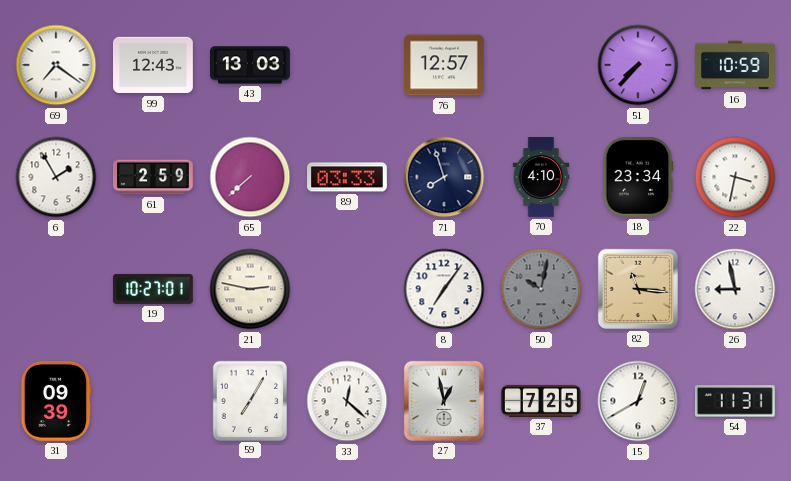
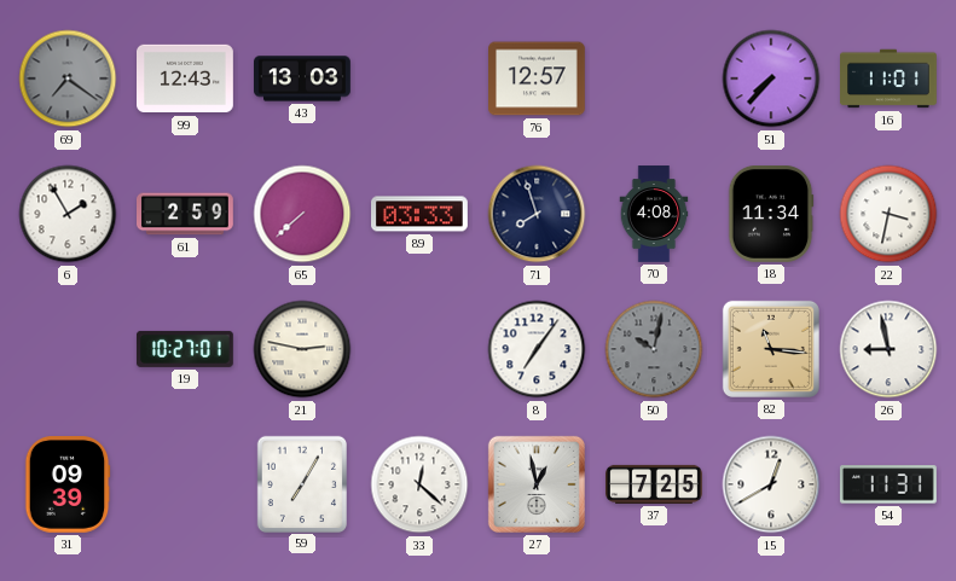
69 dial: white -> grey
16: 10:59 -> 11:01
70: 4:10 -> 4:08
18: 23:34 -> 11:34
